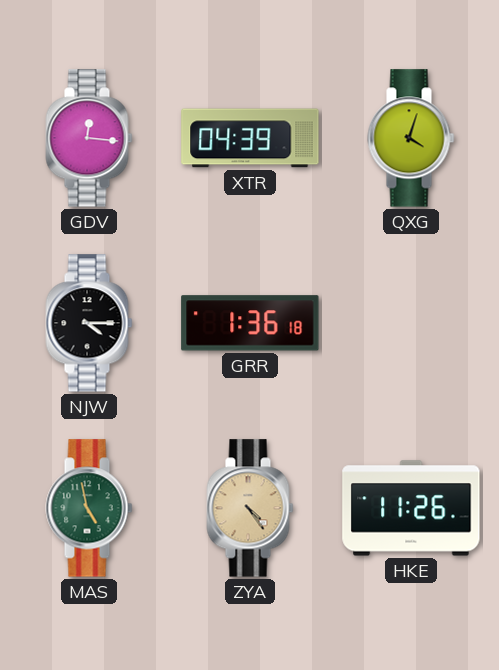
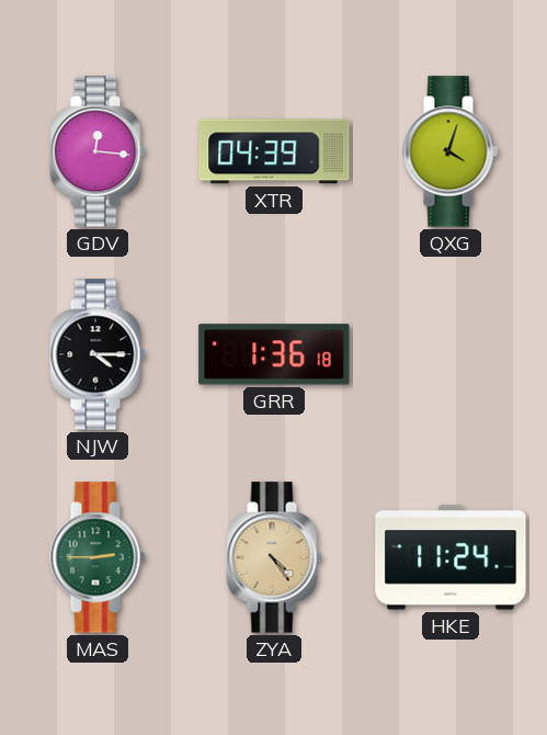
MAS: 4:58 -> 2:45
HKE: 11:26 -> 11:24
